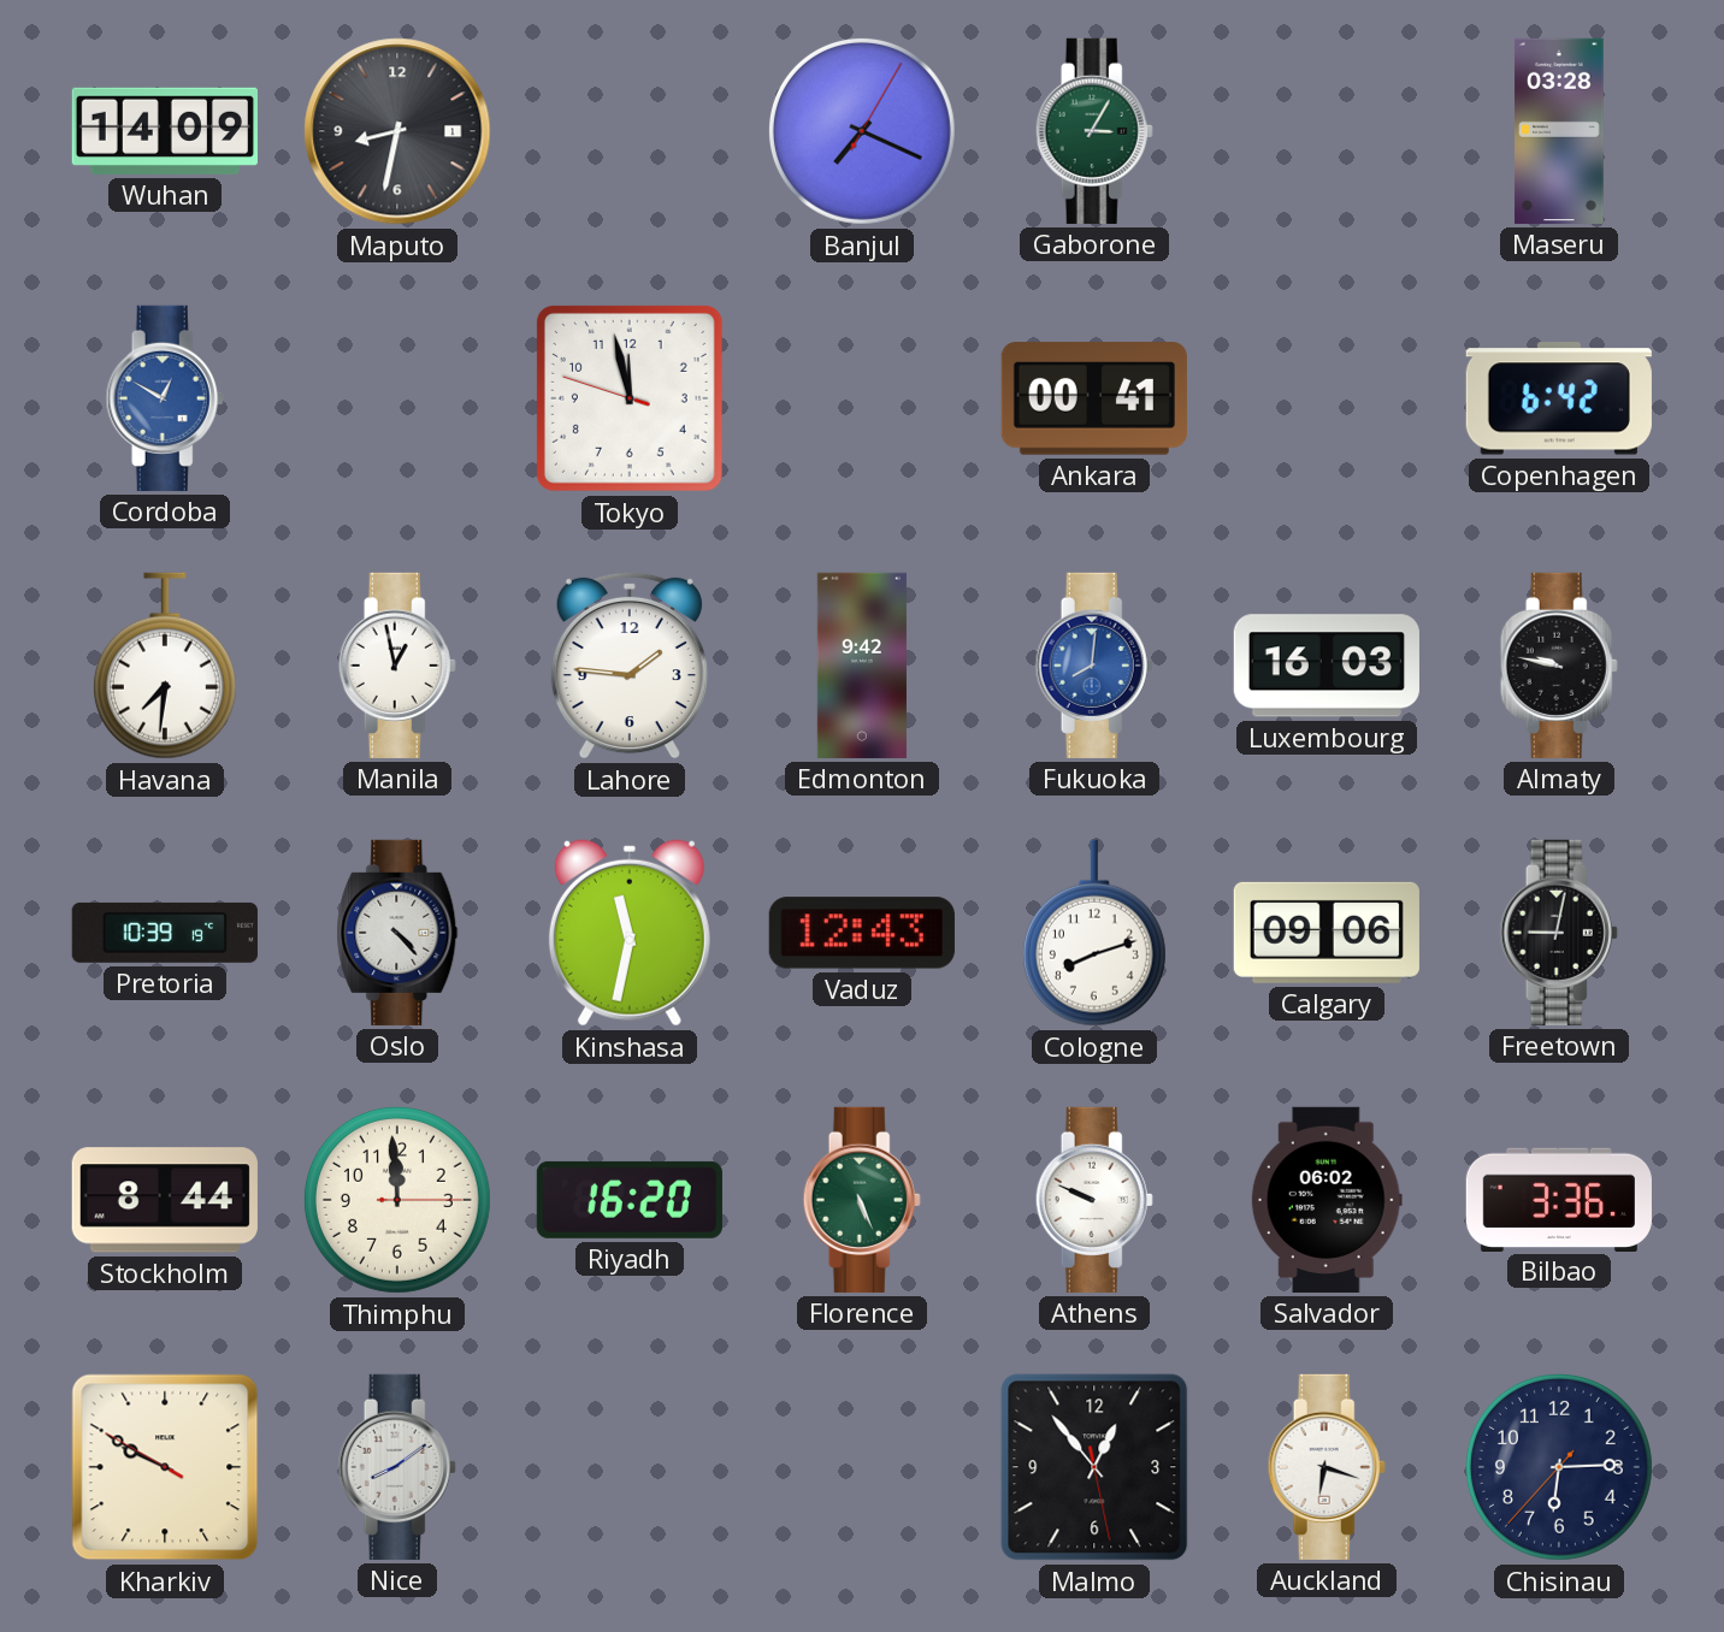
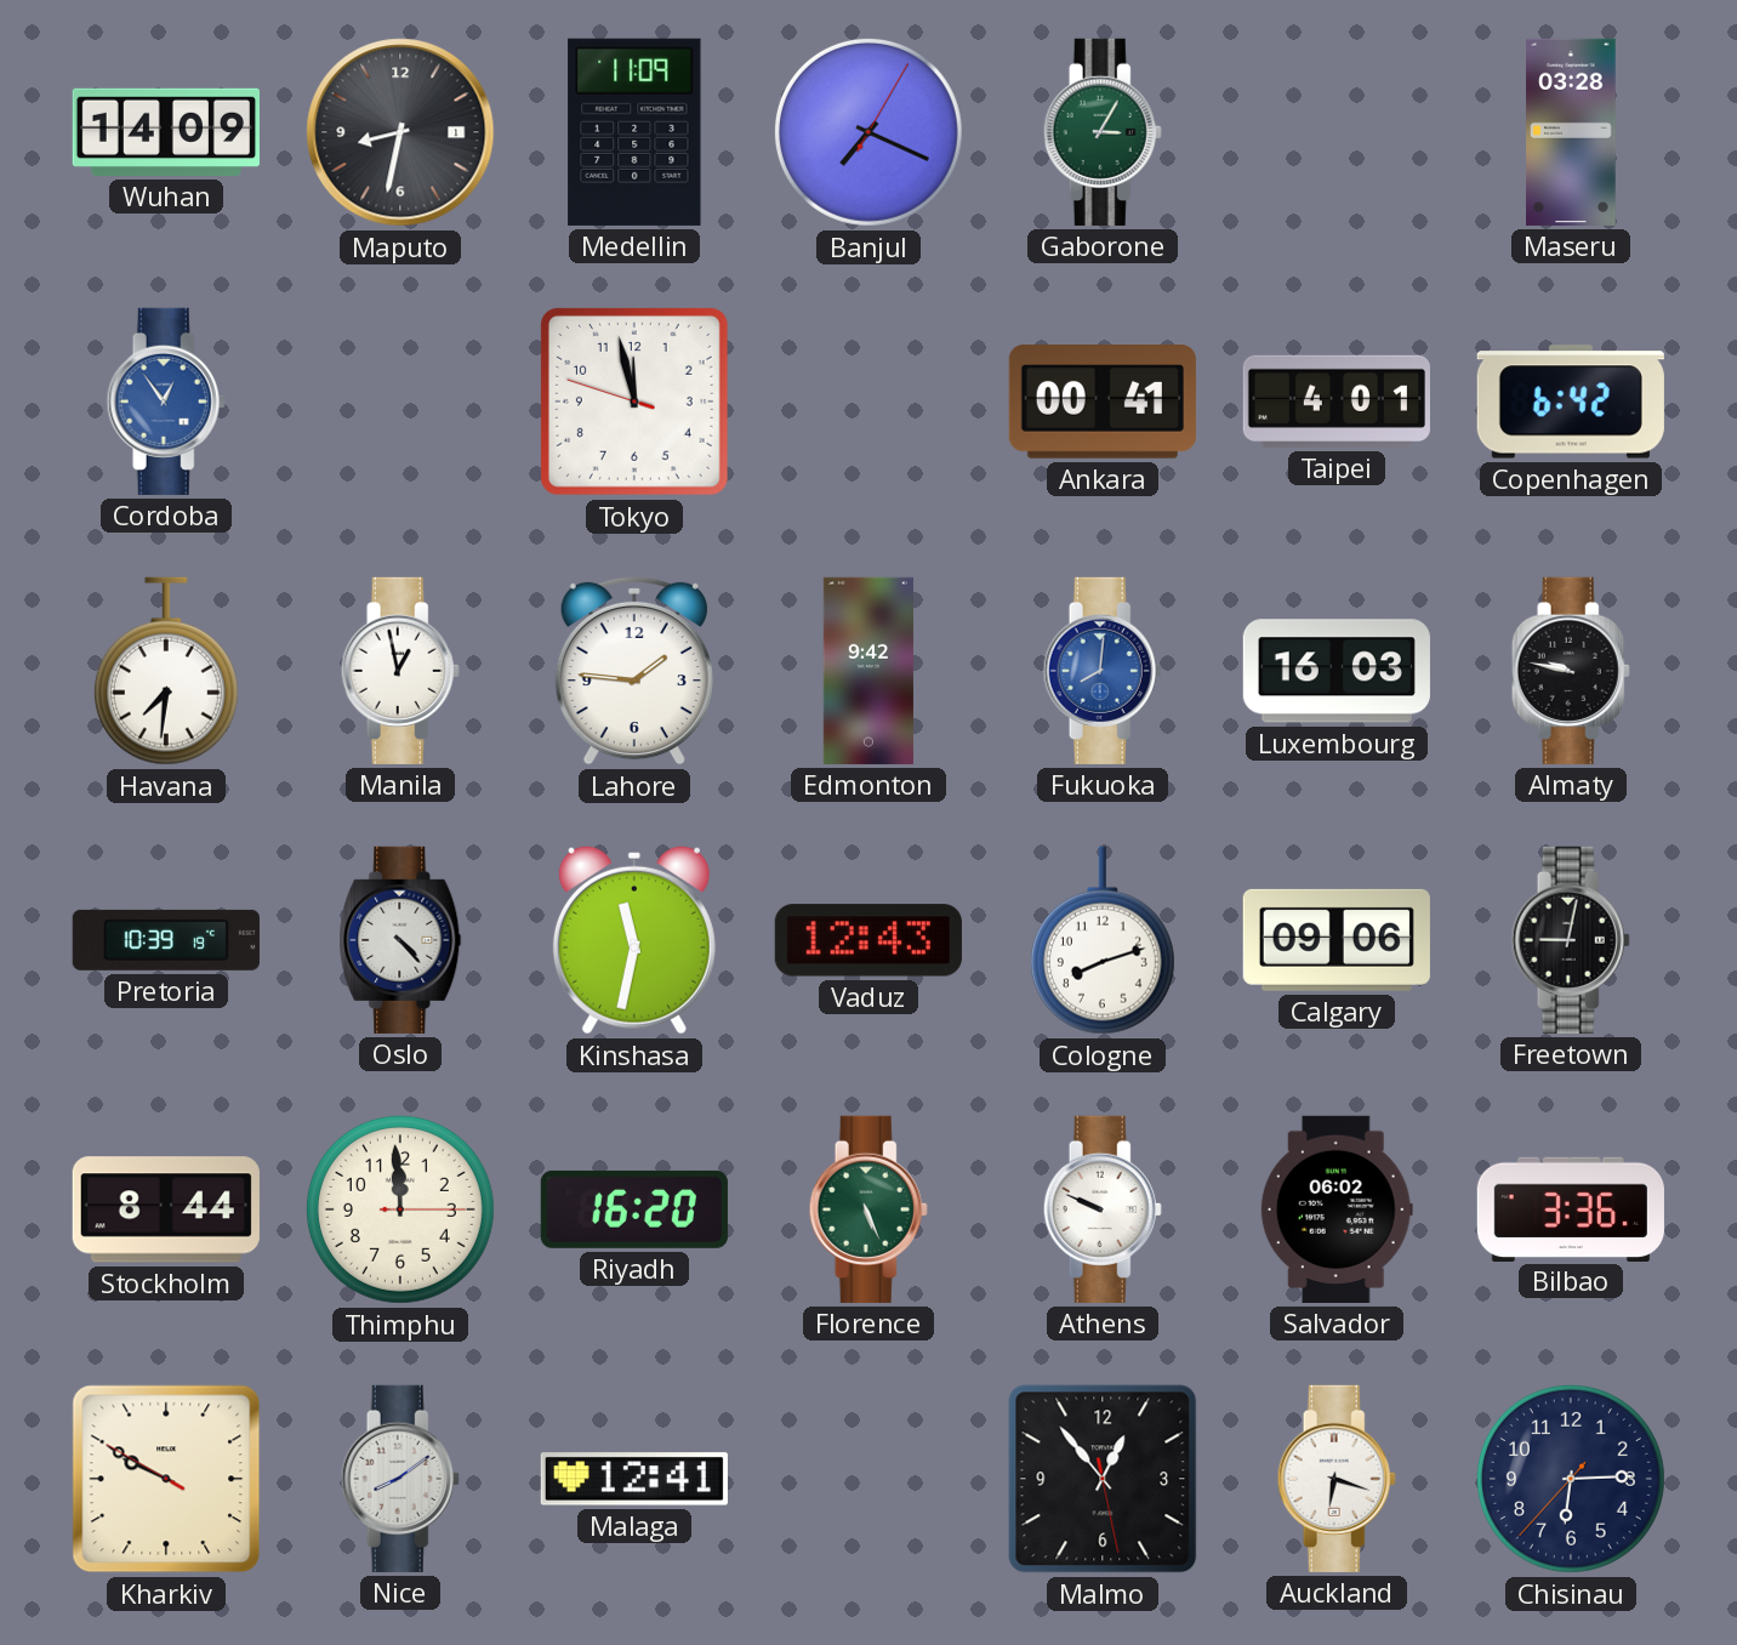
Medellin: none -> 11:09
Cordoba: 12:50 -> 12:54
Taipei: none -> 4:01
Malaga: none -> 12:41
